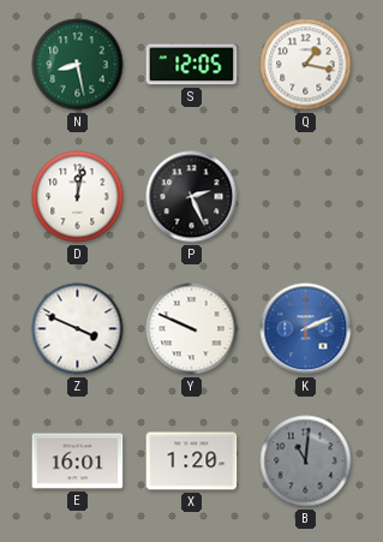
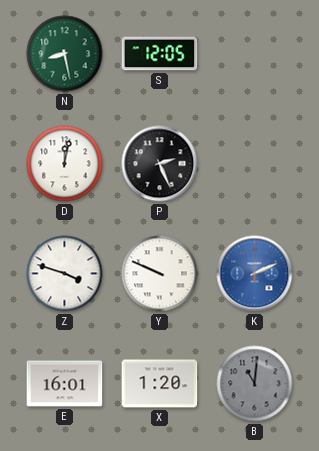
Q: 1:17 -> none
Z: 3:49 -> 3:48
